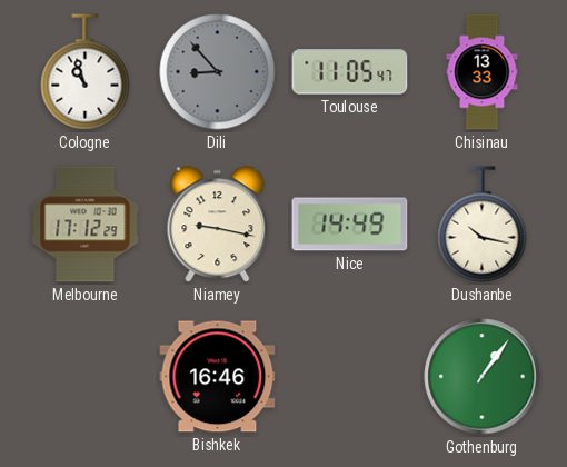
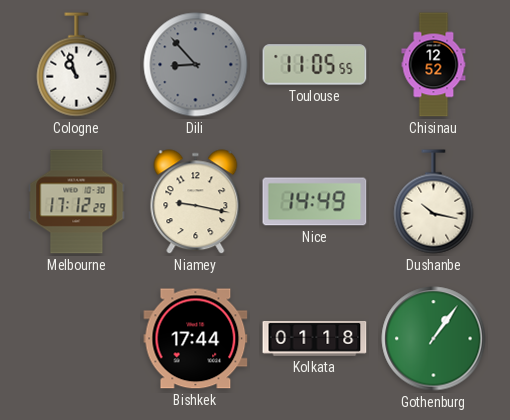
Toulouse: 11:05:47 -> 11:05:55
Chisinau: 13:33 -> 12:52
Bishkek: 16:46 -> 17:44
Kolkata: none -> 01:18
